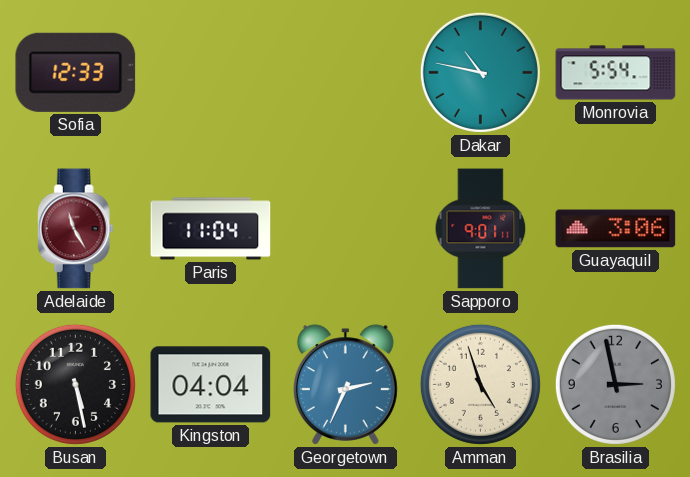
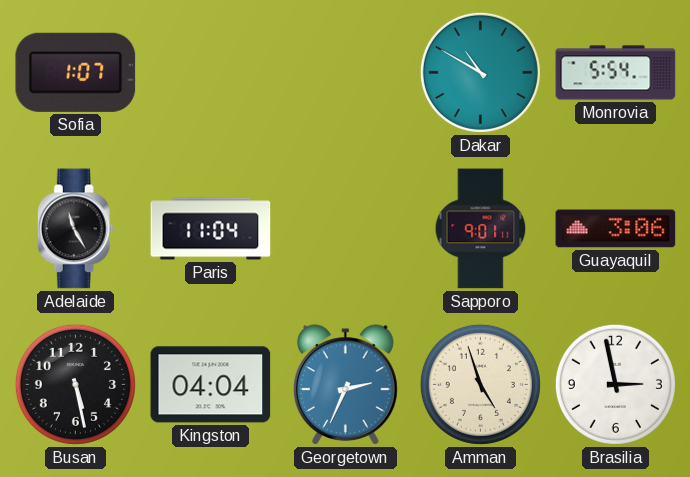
Sofia: 12:33 -> 1:07
Dakar: 10:47 -> 10:50
Adelaide dial: burgundy -> black
Brasilia dial: grey -> white
